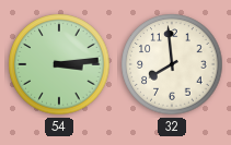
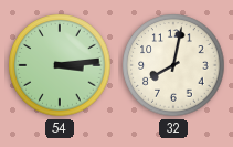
32: 7:59 -> 8:02
